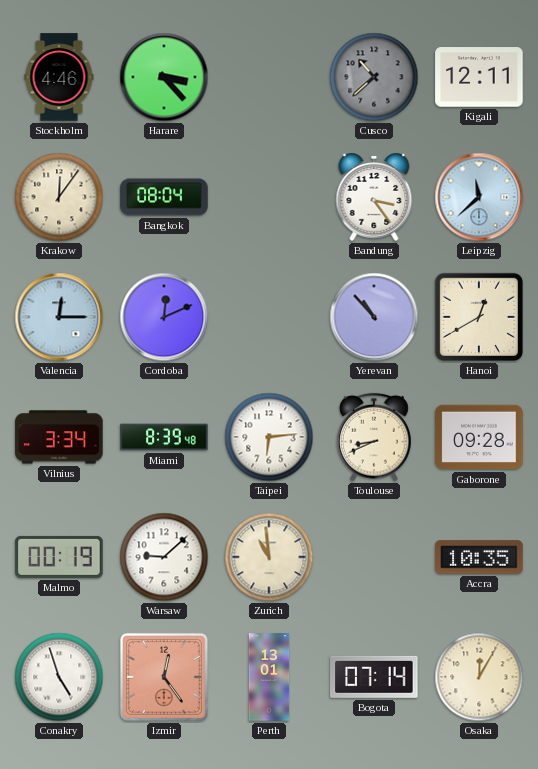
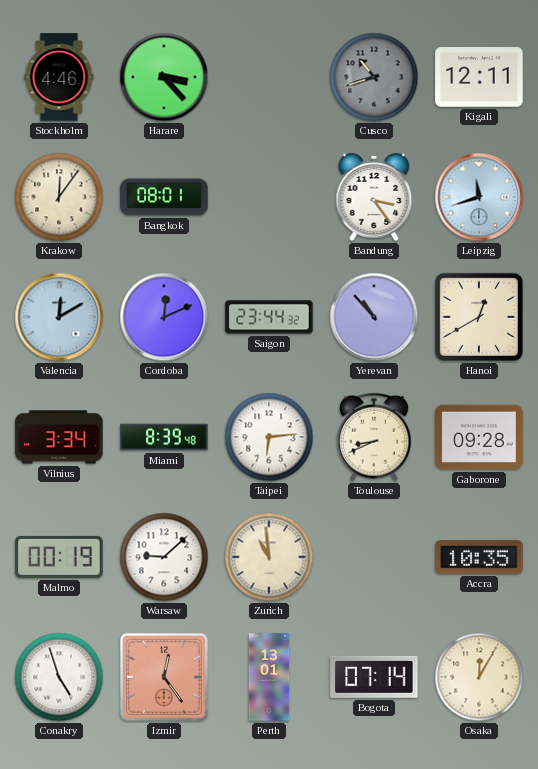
Cusco: 10:38 -> 10:42
Bangkok: 08:04 -> 08:01
Leipzig: 11:38 -> 11:42
Valencia: 12:15 -> 12:10
Saigon: none -> 23:44
